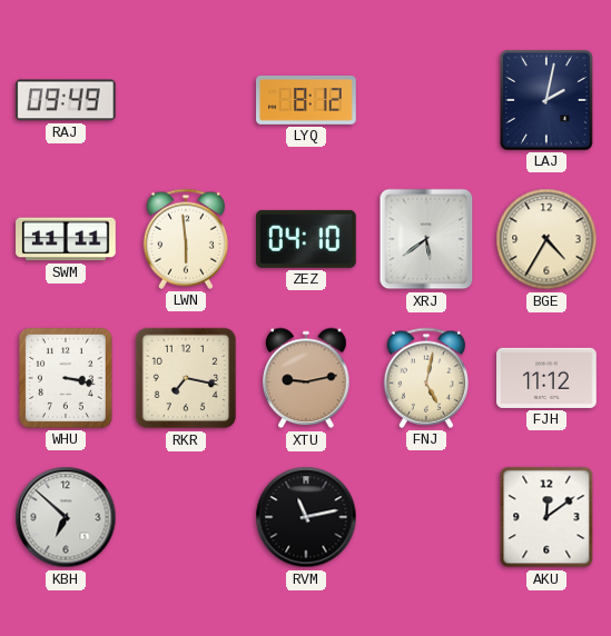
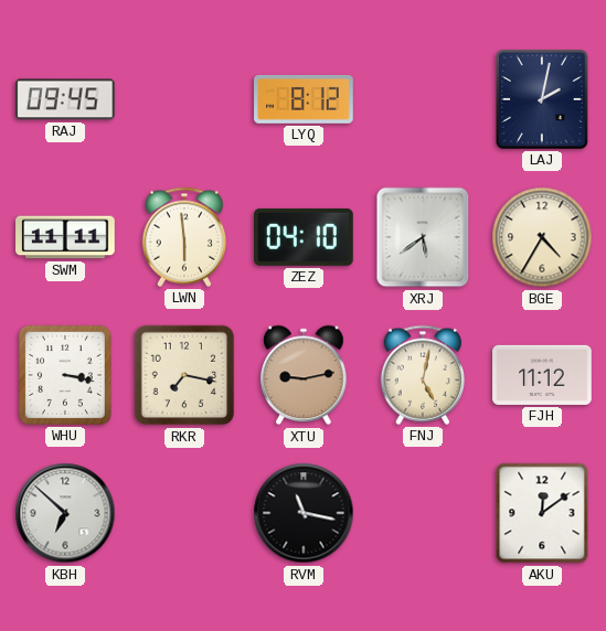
RAJ: 09:49 -> 09:45
RVM: 11:13 -> 11:17
